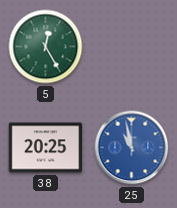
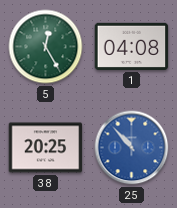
1: none -> 04:08
25: 10:58 -> 10:53
